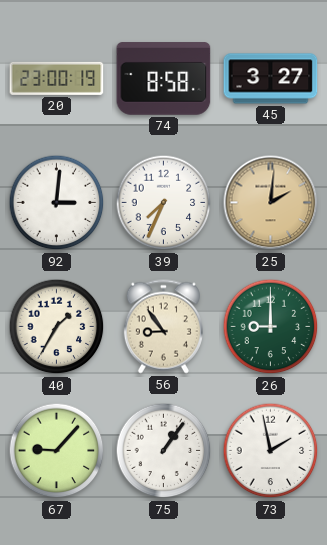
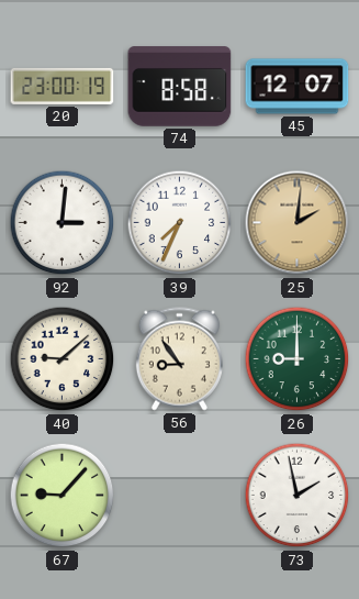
45: 3:27 -> 12:07
40: 1:35 -> 9:08
75: 1:06 -> none
